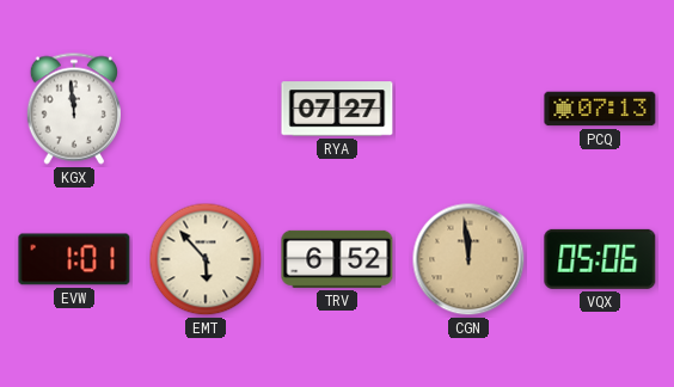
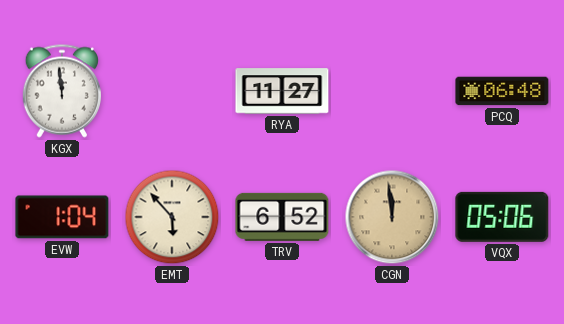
RYA: 07:27 -> 11:27
PCQ: 07:13 -> 06:48
EVW: 1:01 -> 1:04
